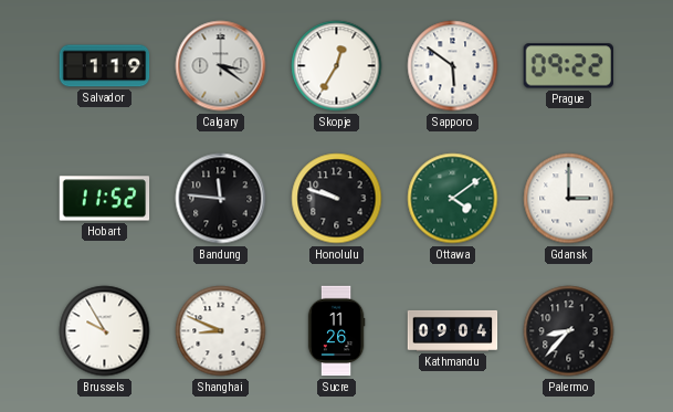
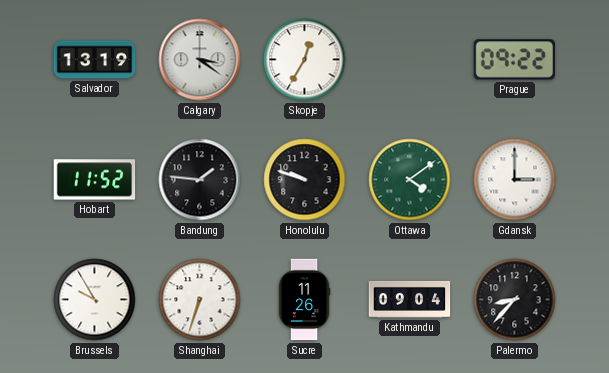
Salvador: 1:19 -> 13:19
Sapporo: 5:51 -> none
Bandung: 11:46 -> 1:46
Shanghai: 8:49 -> 6:33
